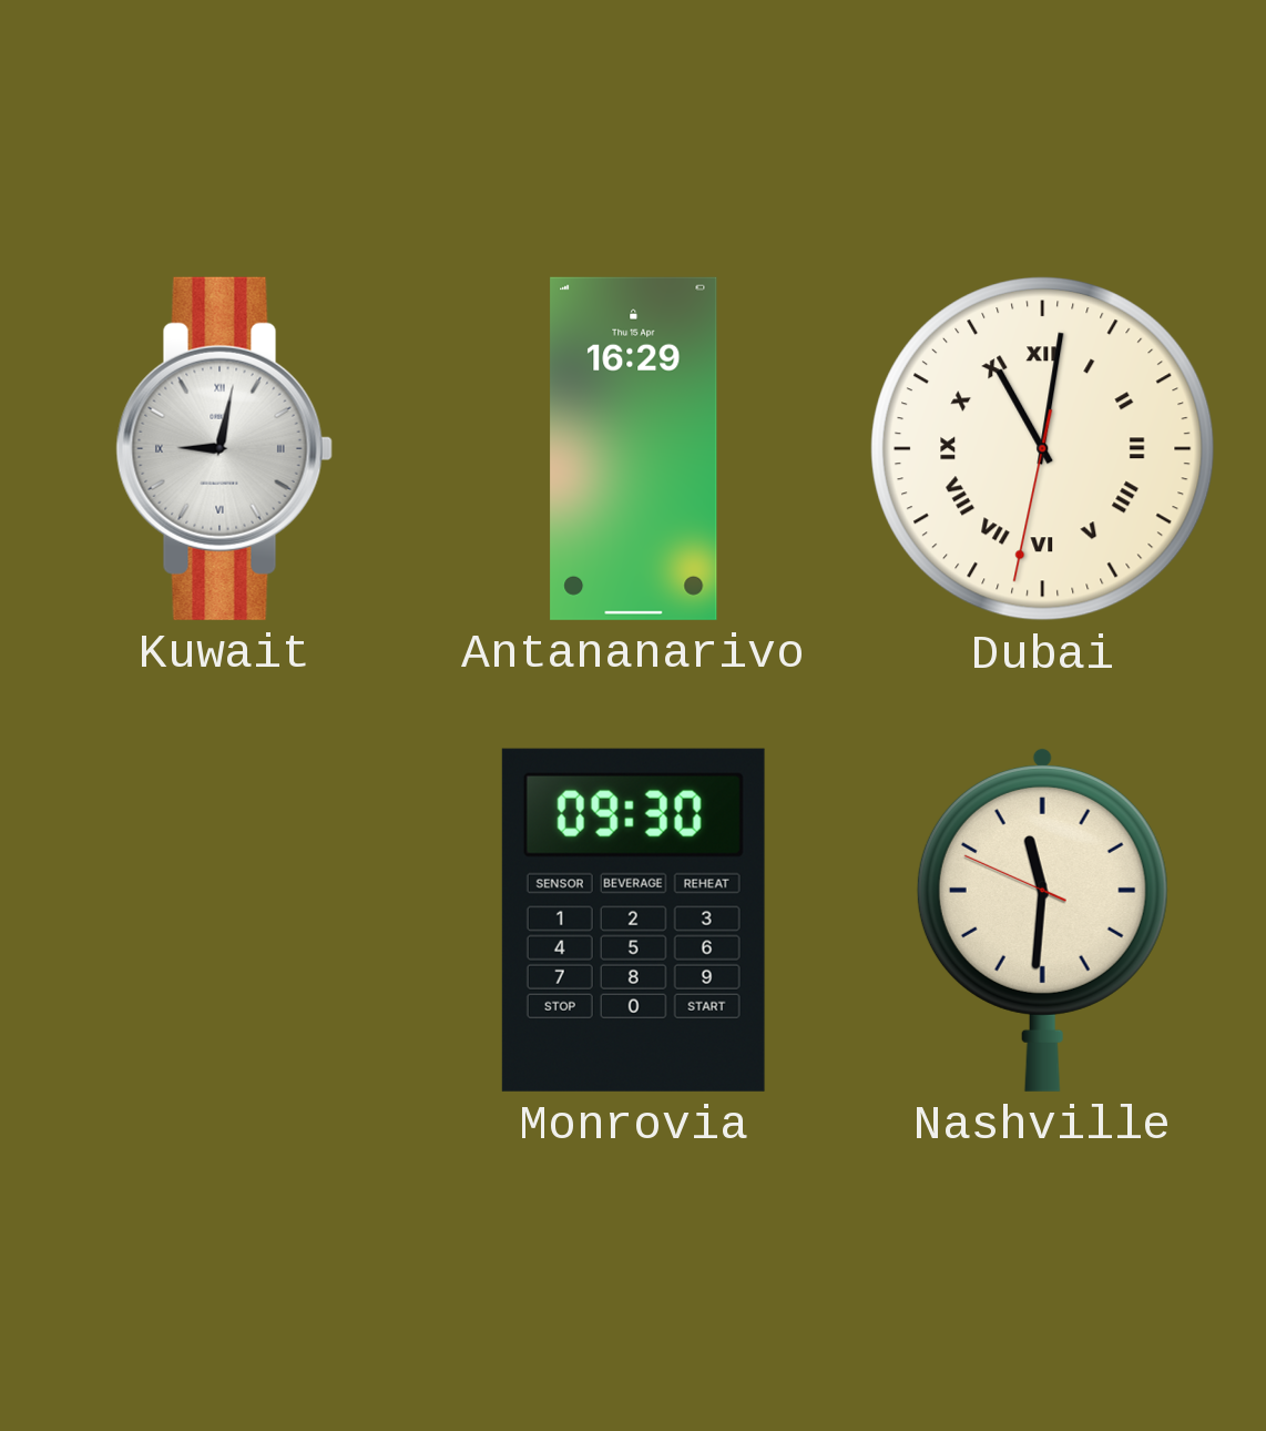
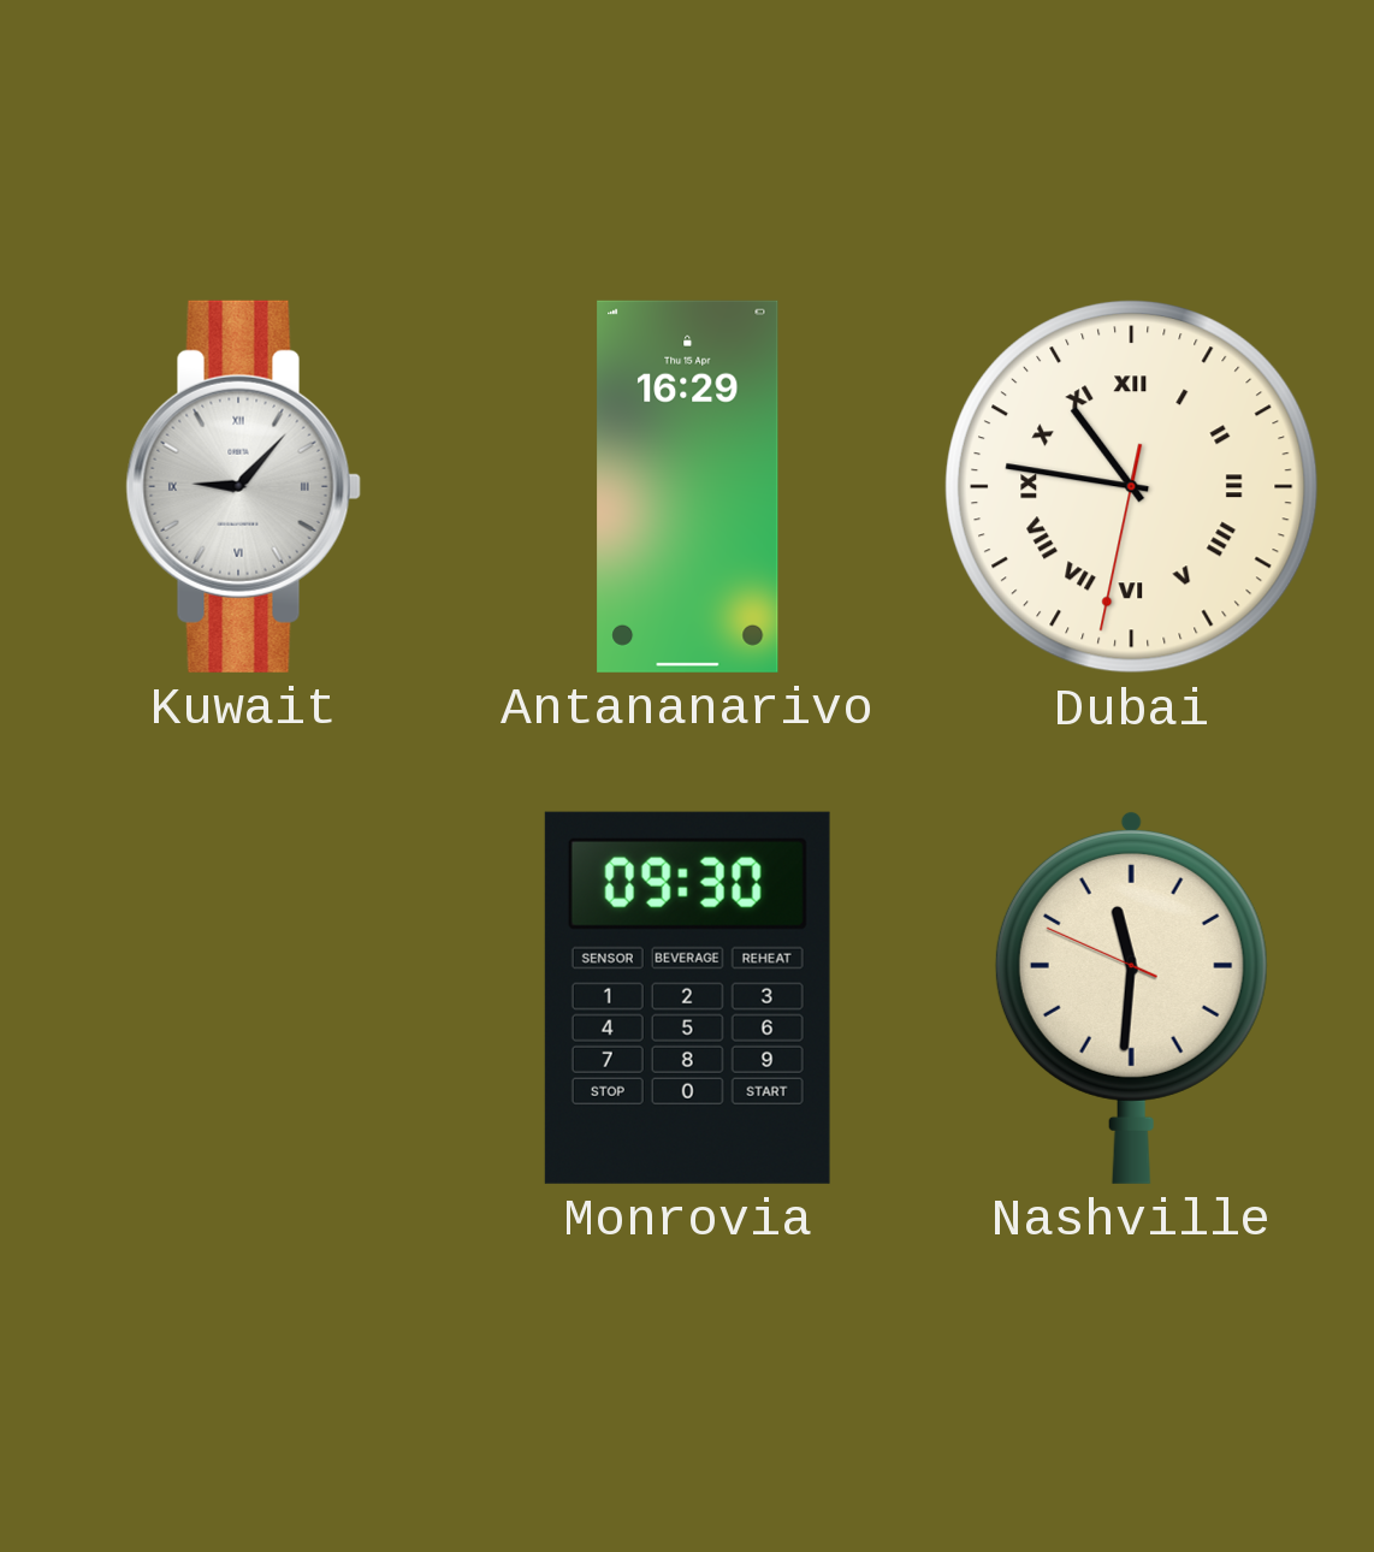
Kuwait: 9:02 -> 9:07
Dubai: 11:01 -> 10:46
